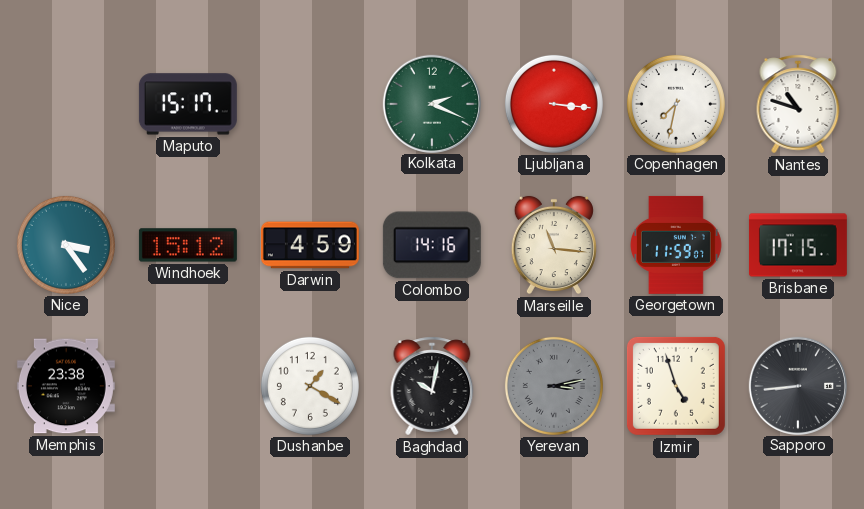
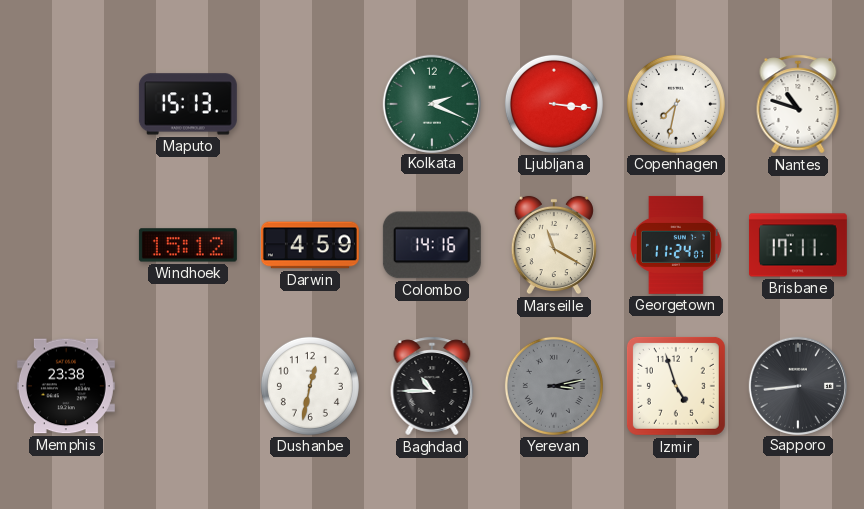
Maputo: 15:17 -> 15:13
Nice: 3:24 -> none
Marseille: 11:16 -> 11:20
Georgetown: 11:59 -> 11:24
Brisbane: 17:15 -> 17:11
Dushanbe: 1:20 -> 12:32
Baghdad: 10:02 -> 10:45
